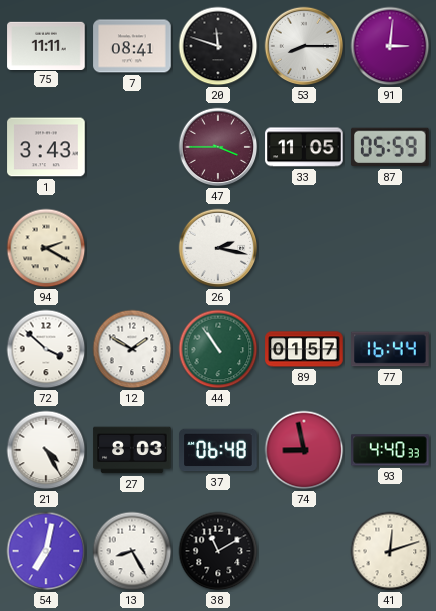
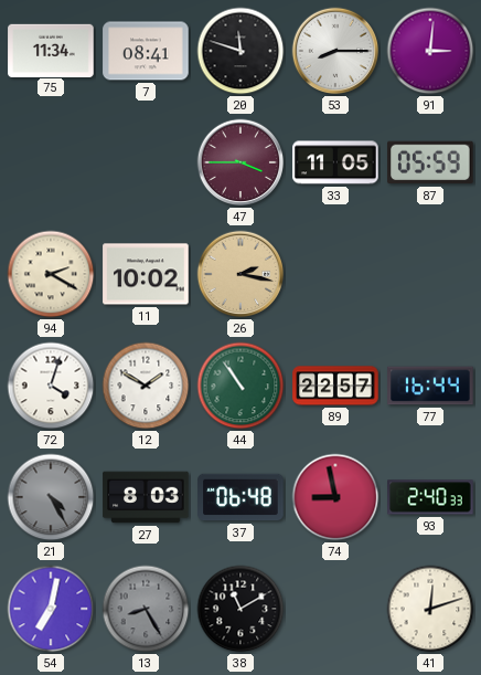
75: 11:11 -> 11:34
1: 3:43 -> none
11: none -> 10:02
26 dial: white -> champagne
72: 3:52 -> 4:03
89: 01:57 -> 22:57
21 dial: white -> grey
93: 4:40 -> 2:40
13 dial: white -> grey
